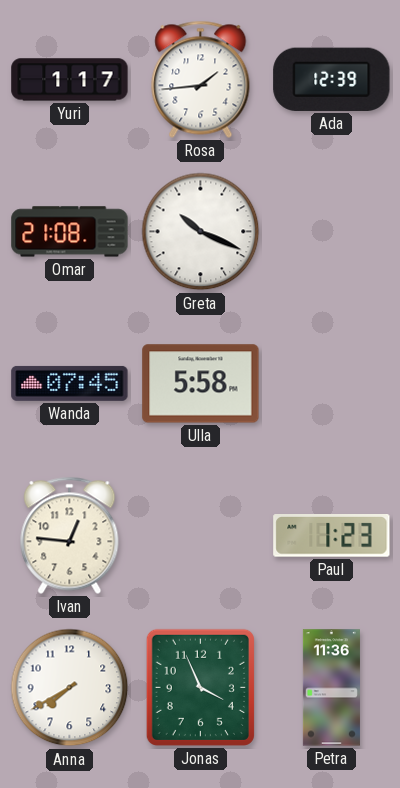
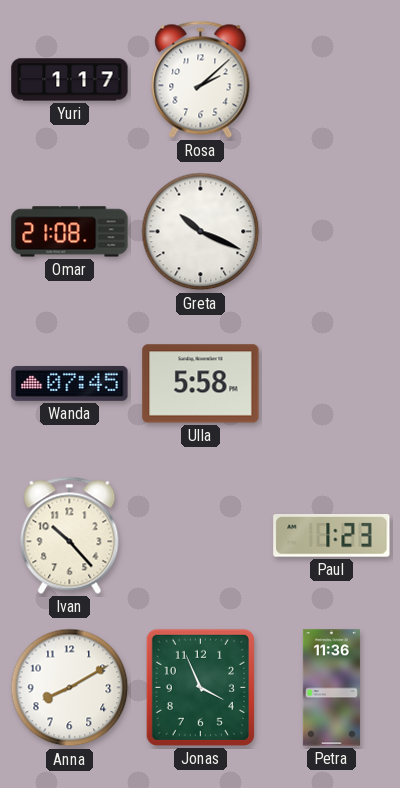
Rosa: 1:44 -> 2:08
Ada: 12:39 -> none
Ivan: 12:46 -> 10:23
Anna: 7:40 -> 8:10
